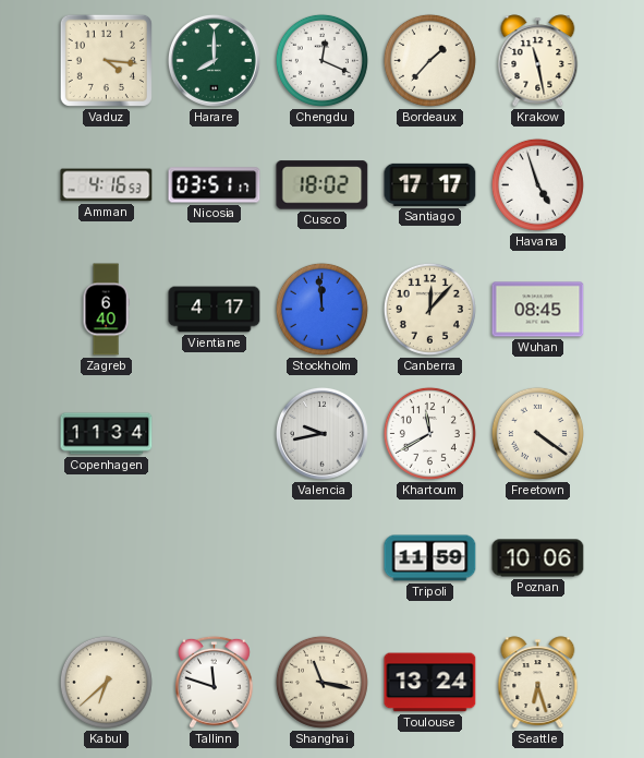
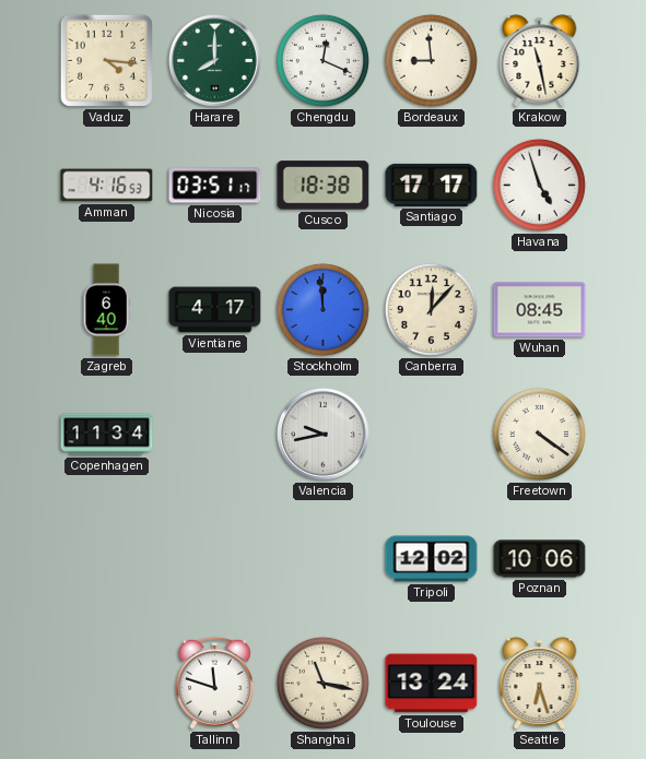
Bordeaux: 1:37 -> 8:59
Cusco: 18:02 -> 18:38
Khartoum: 11:40 -> none
Tripoli: 11:59 -> 12:02
Kabul: 6:38 -> none
